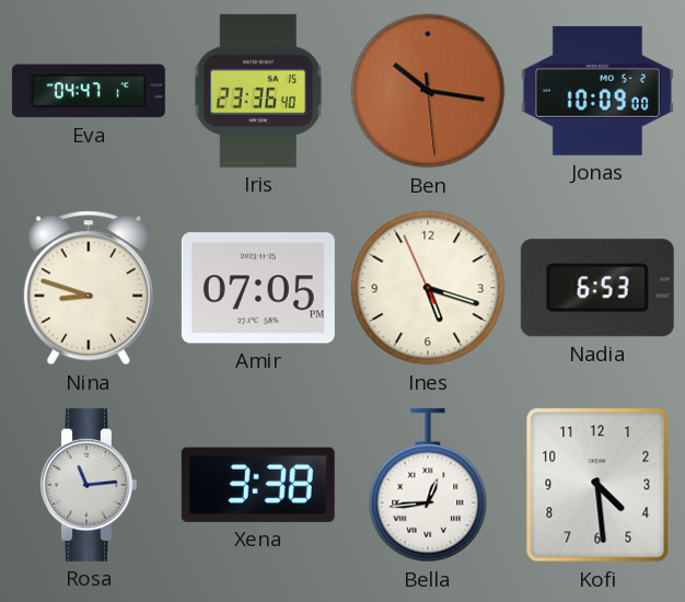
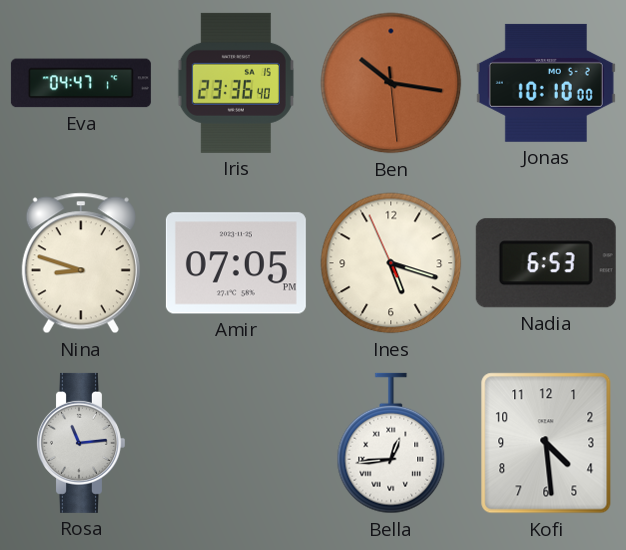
Jonas: 10:09 -> 10:10
Xena: 3:38 -> none
